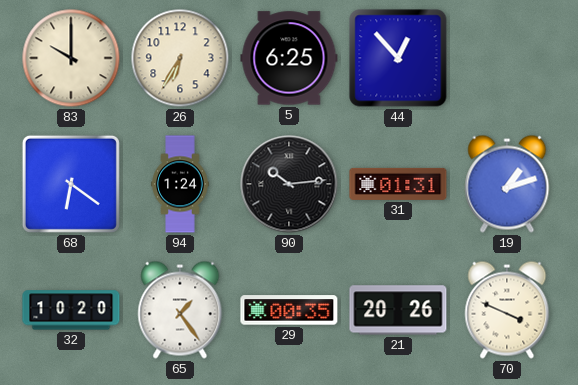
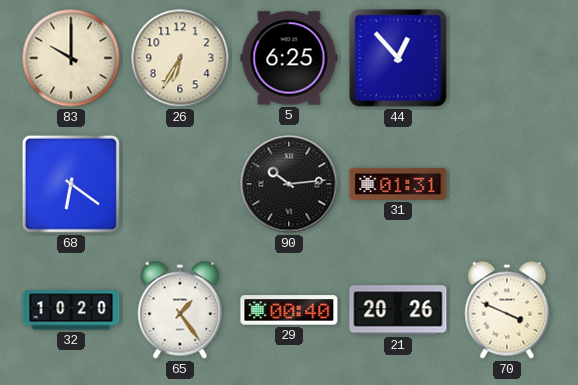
94: 1:24 -> none
19: 1:12 -> none
29: 00:35 -> 00:40
